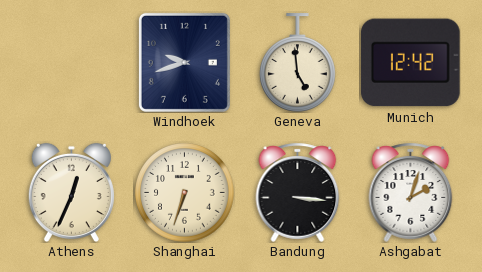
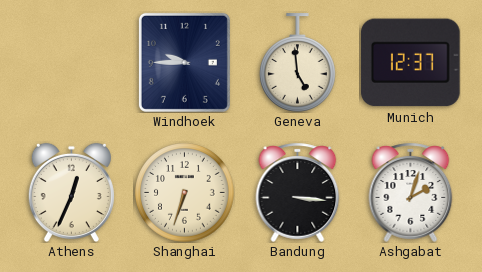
Windhoek: 9:42 -> 9:45
Munich: 12:42 -> 12:37
